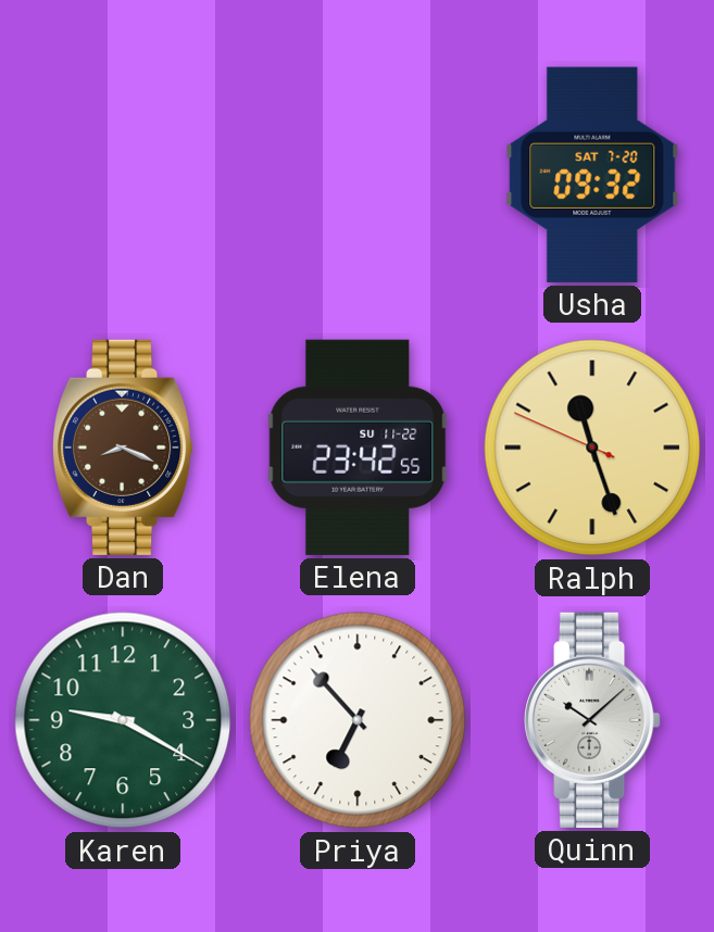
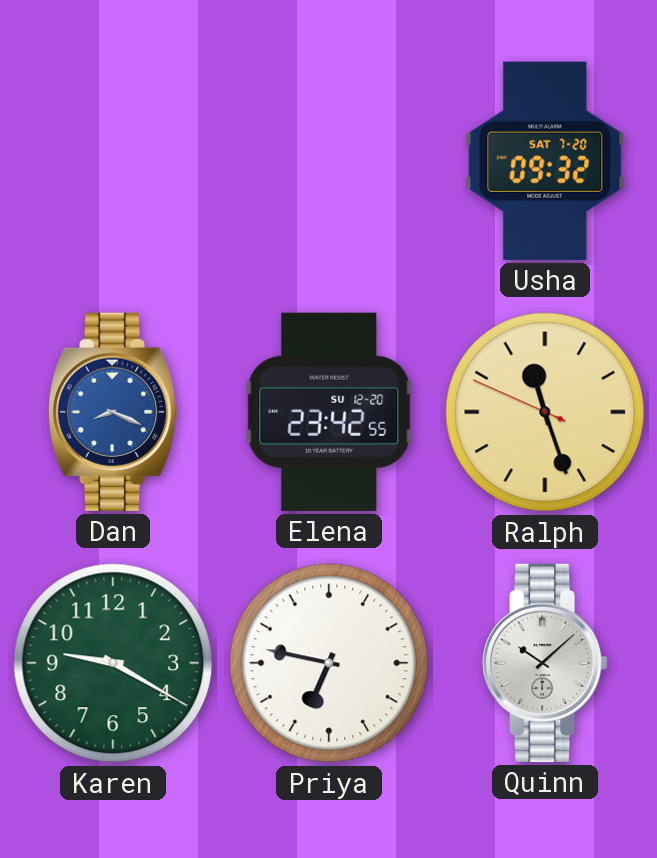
Dan dial: brown -> blue
Elena date: SU 11-22 -> SU 12-20
Priya: 6:53 -> 6:47
